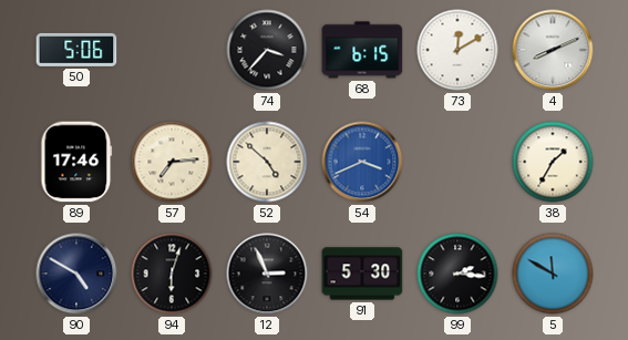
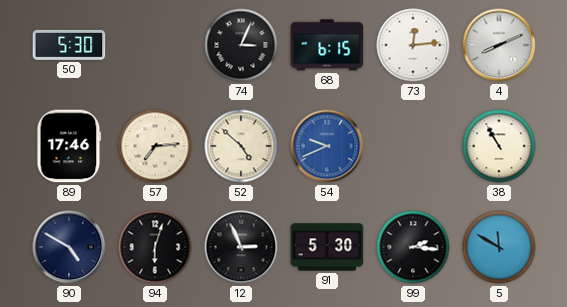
50: 5:06 -> 5:30
74: 3:37 -> 3:04
73: 12:10 -> 12:14
54: 3:41 -> 9:41
38: 1:35 -> 10:55
